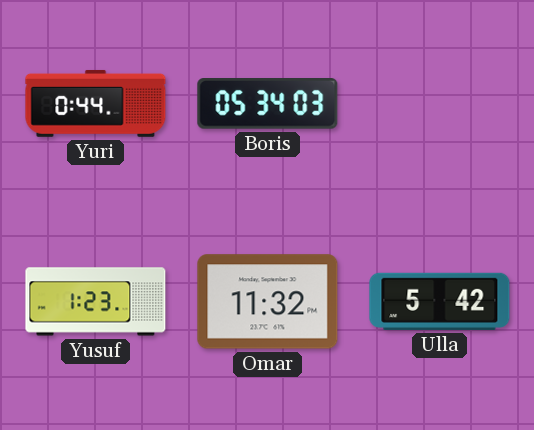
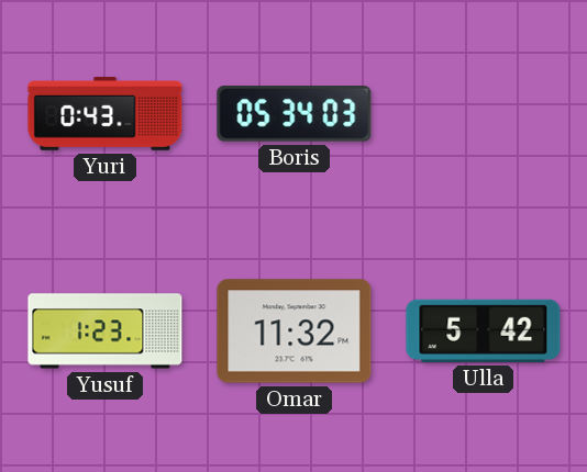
Yuri: 0:44 -> 0:43
